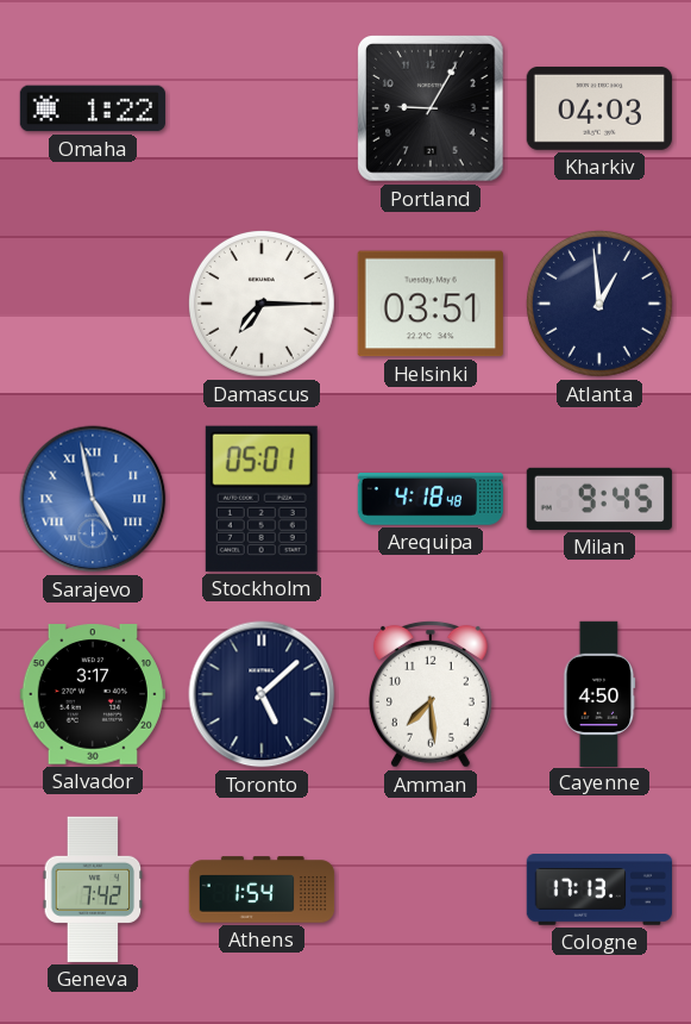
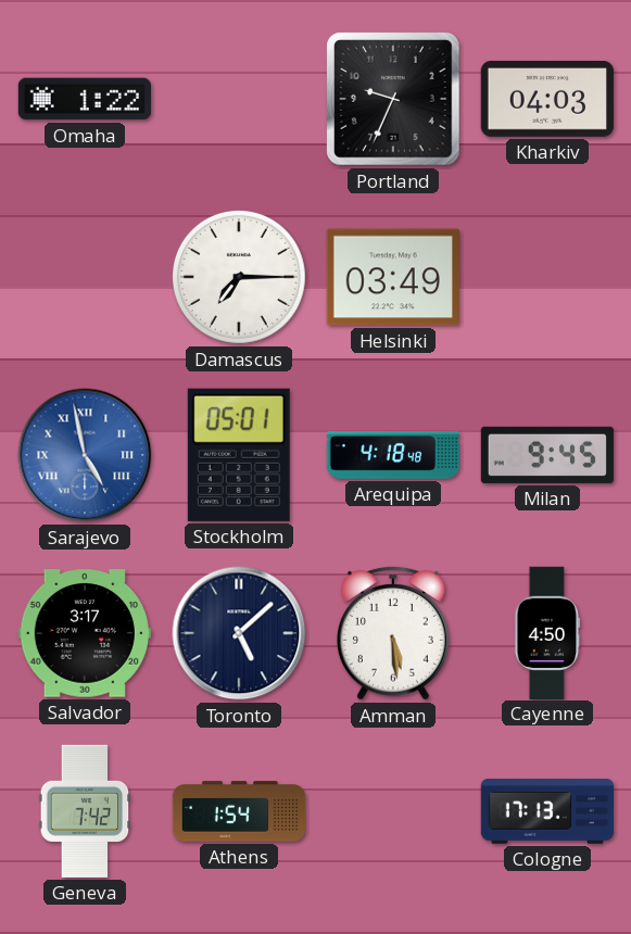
Portland: 9:05 -> 9:34
Helsinki: 03:51 -> 03:49
Atlanta: 12:59 -> none
Amman: 7:29 -> 5:29
